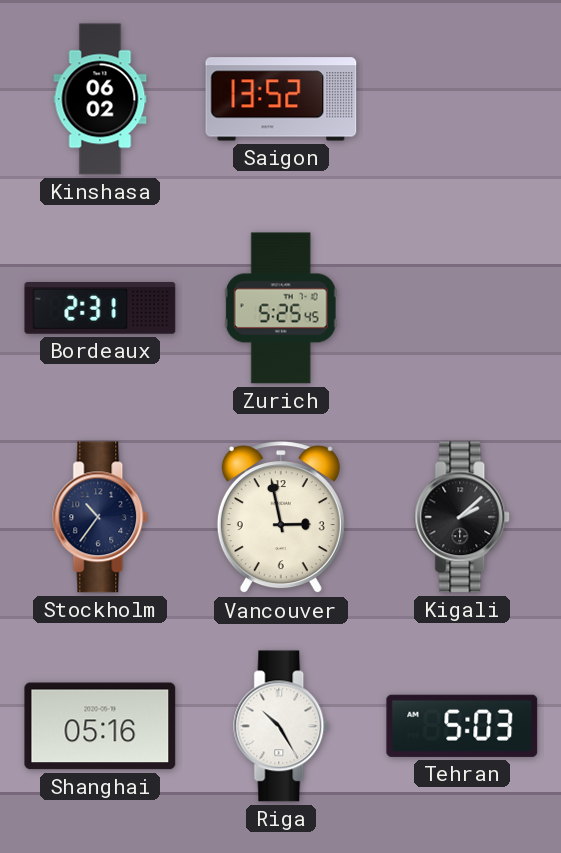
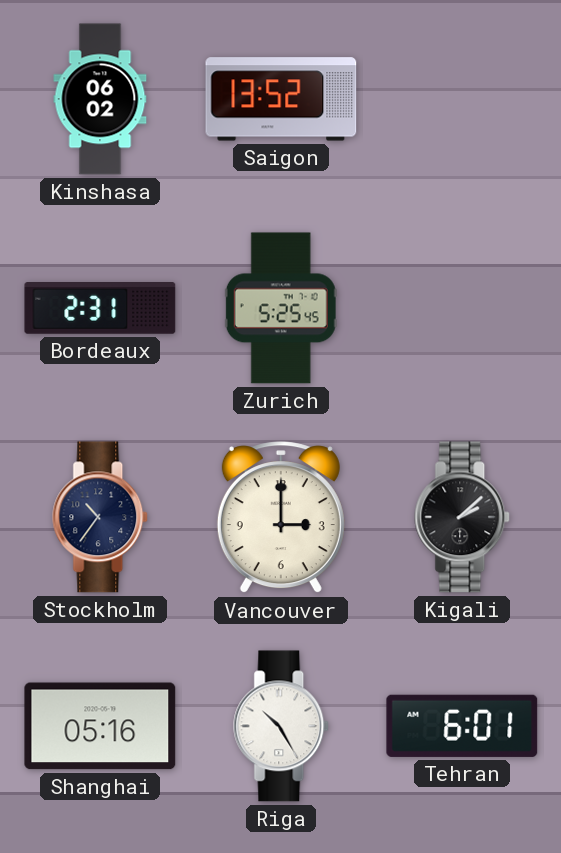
Vancouver: 2:58 -> 3:00
Tehran: 5:03 -> 6:01
